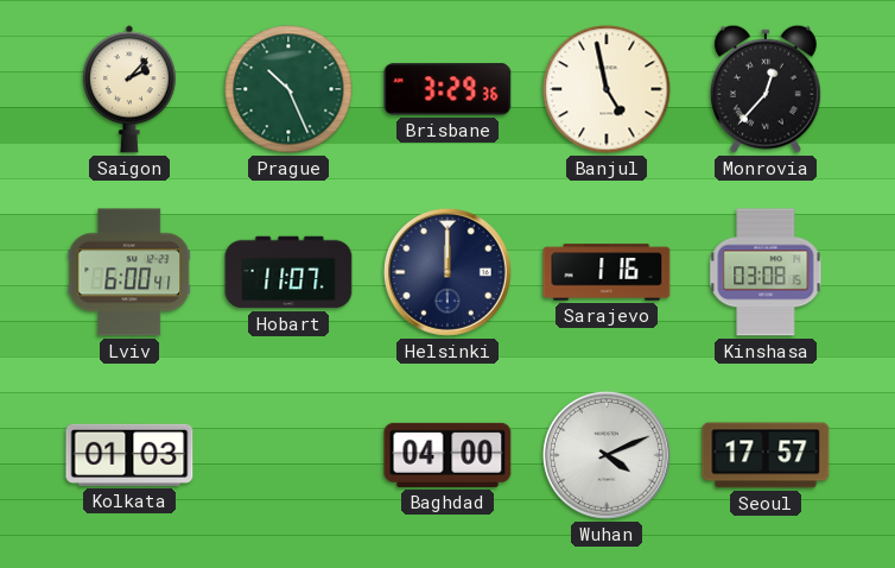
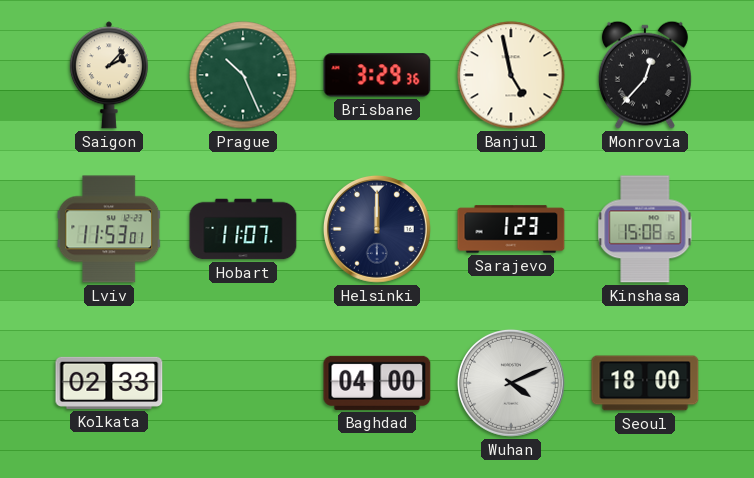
Lviv: 6:00 -> 11:53
Sarajevo: 1:16 -> 1:23
Kinshasa: 03:08 -> 15:08
Kolkata: 01:03 -> 02:33
Seoul: 17:57 -> 18:00
